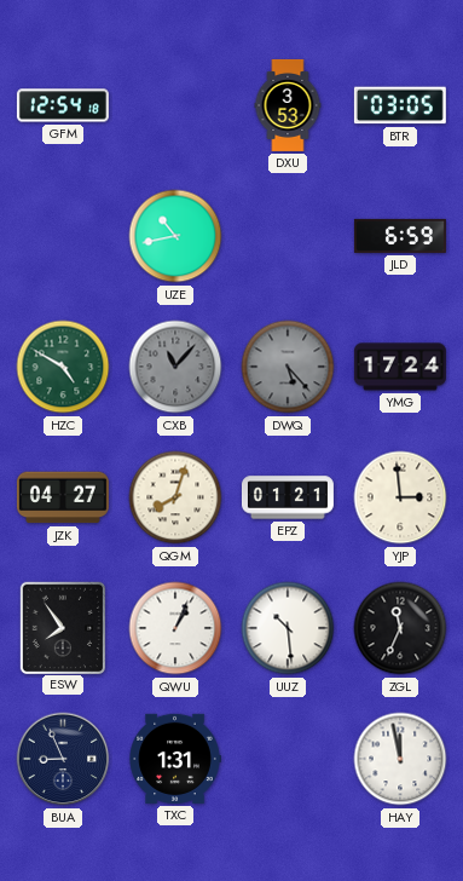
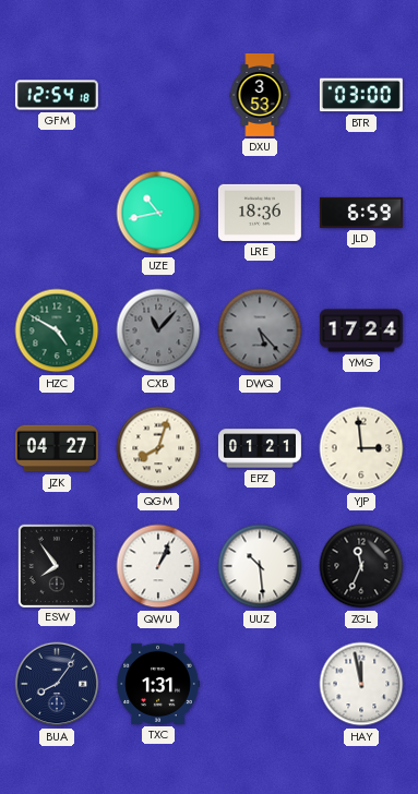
BTR: 03:05 -> 03:00
LRE: none -> 18:36
BUA: 8:56 -> 8:06
